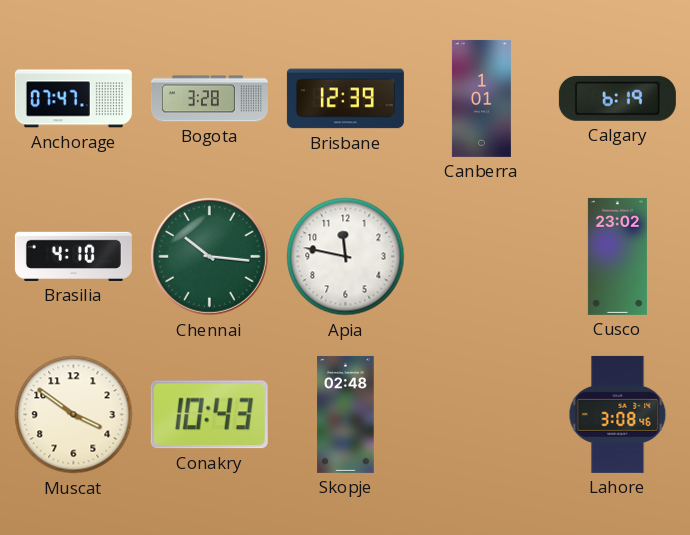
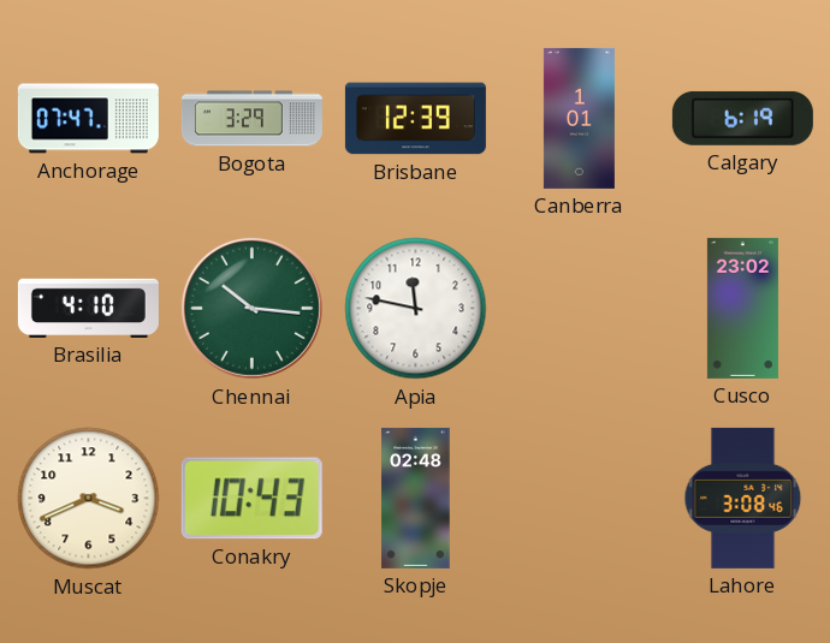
Bogota: 3:28 -> 3:29
Muscat: 3:51 -> 3:41
